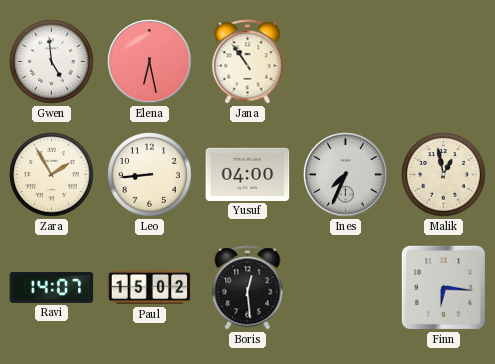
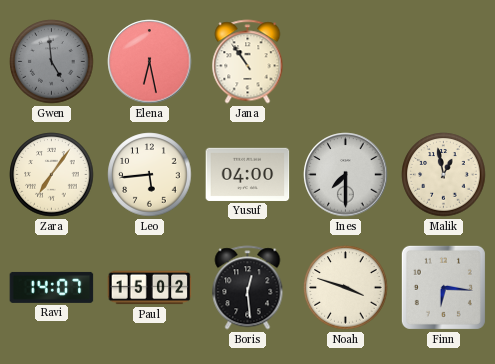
Gwen dial: white -> grey
Zara: 1:55 -> 7:06
Leo: 8:44 -> 5:44
Ines: 7:34 -> 7:30
Noah: none -> 3:48
